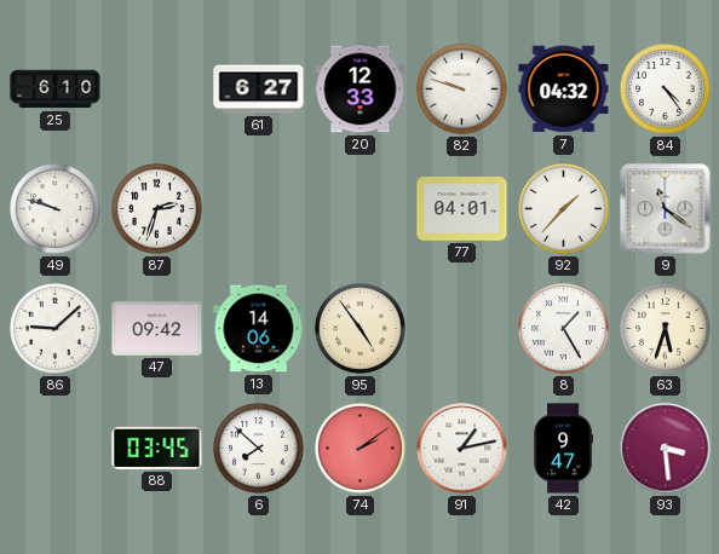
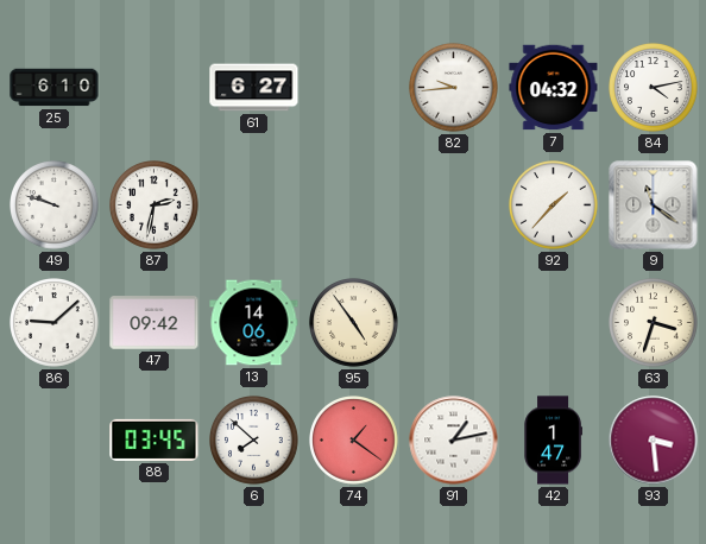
20: 12:33 -> none
82: 9:48 -> 9:44
84: 4:24 -> 4:13
87: 2:33 -> 2:32
77: 04:01 -> none
8: 1:25 -> none
63: 5:33 -> 3:33
74: 2:09 -> 1:21
42: 9:47 -> 1:47
